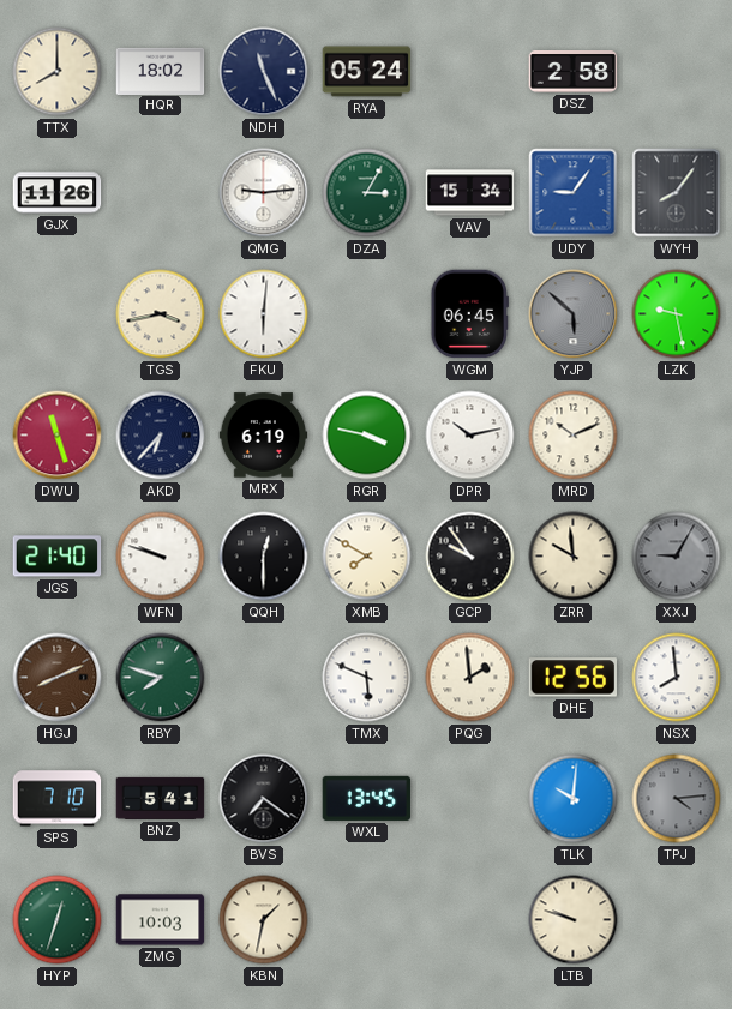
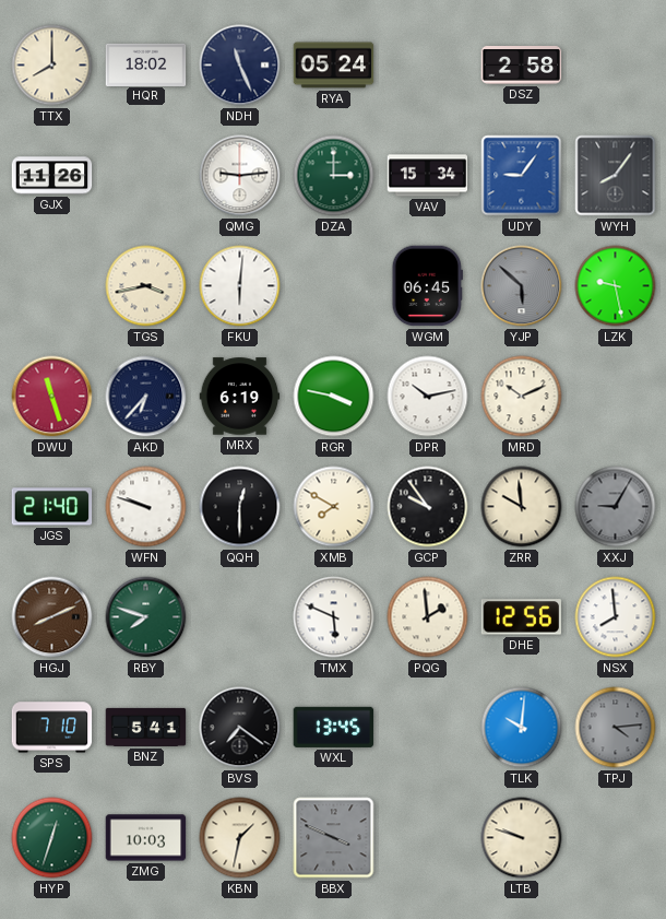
DZA: 3:05 -> 3:00
BBX: none -> 3:49
